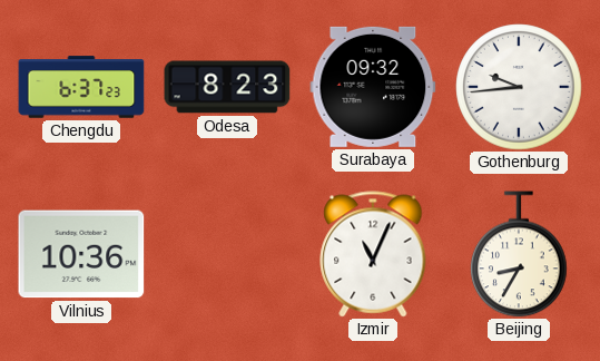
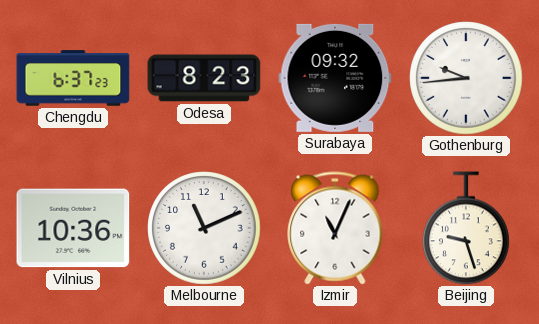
Melbourne: none -> 11:11
Beijing: 8:35 -> 9:27
